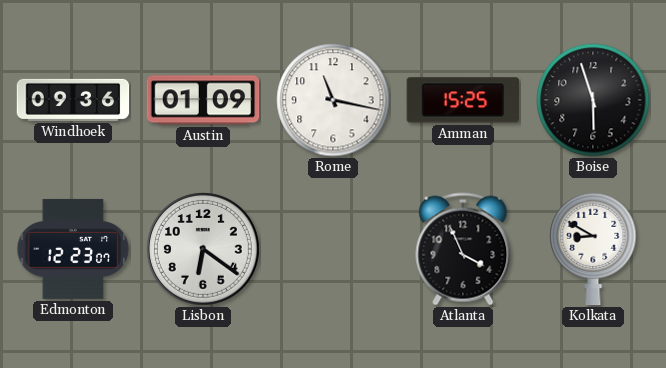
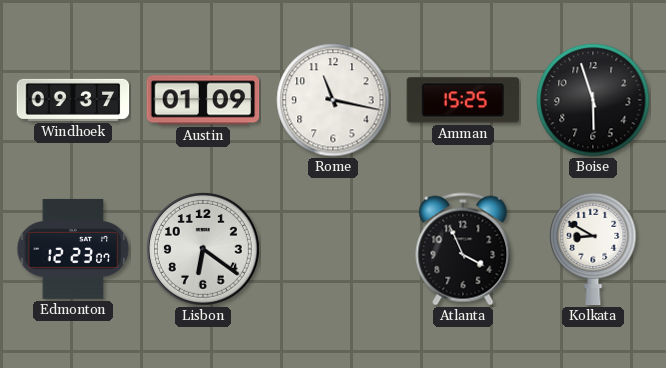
Windhoek: 09:36 -> 09:37
